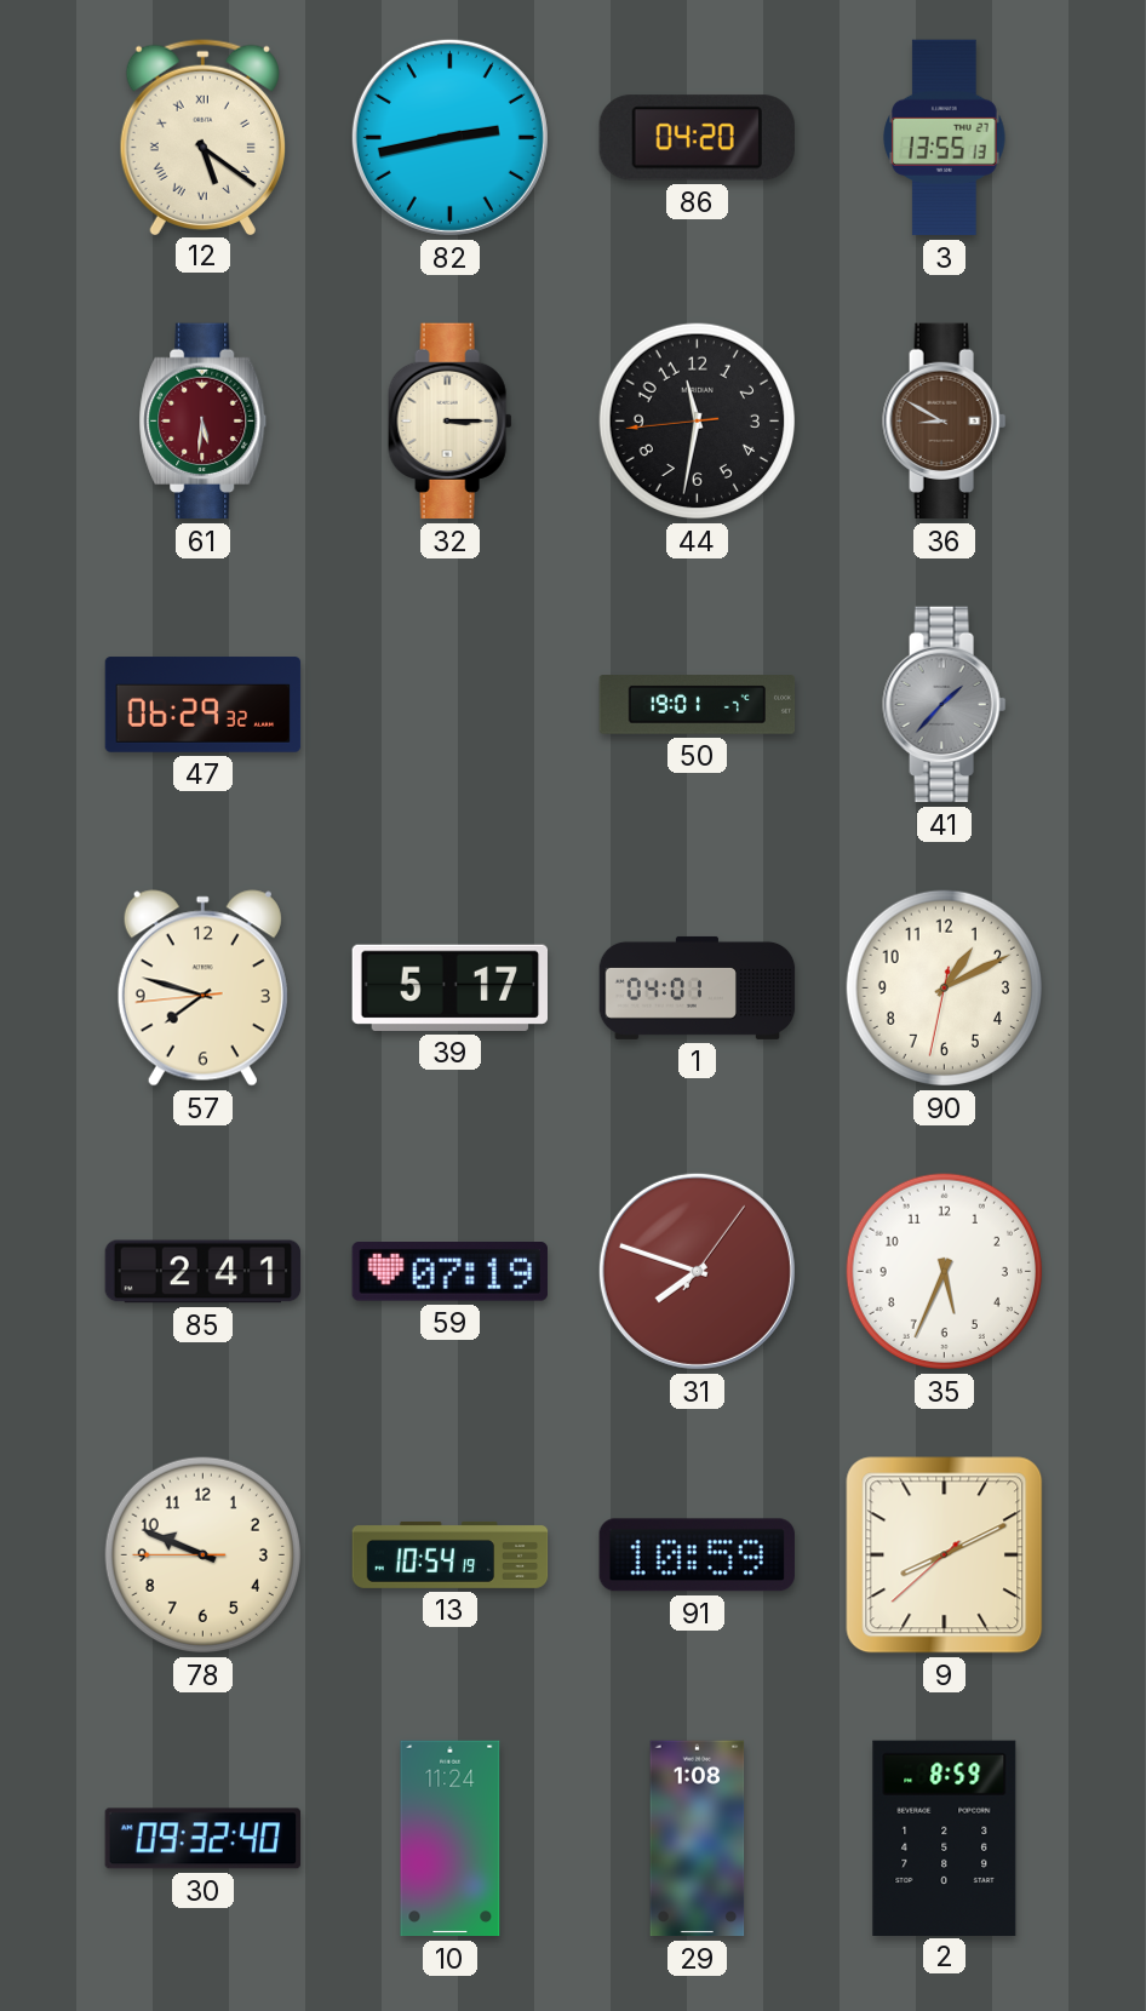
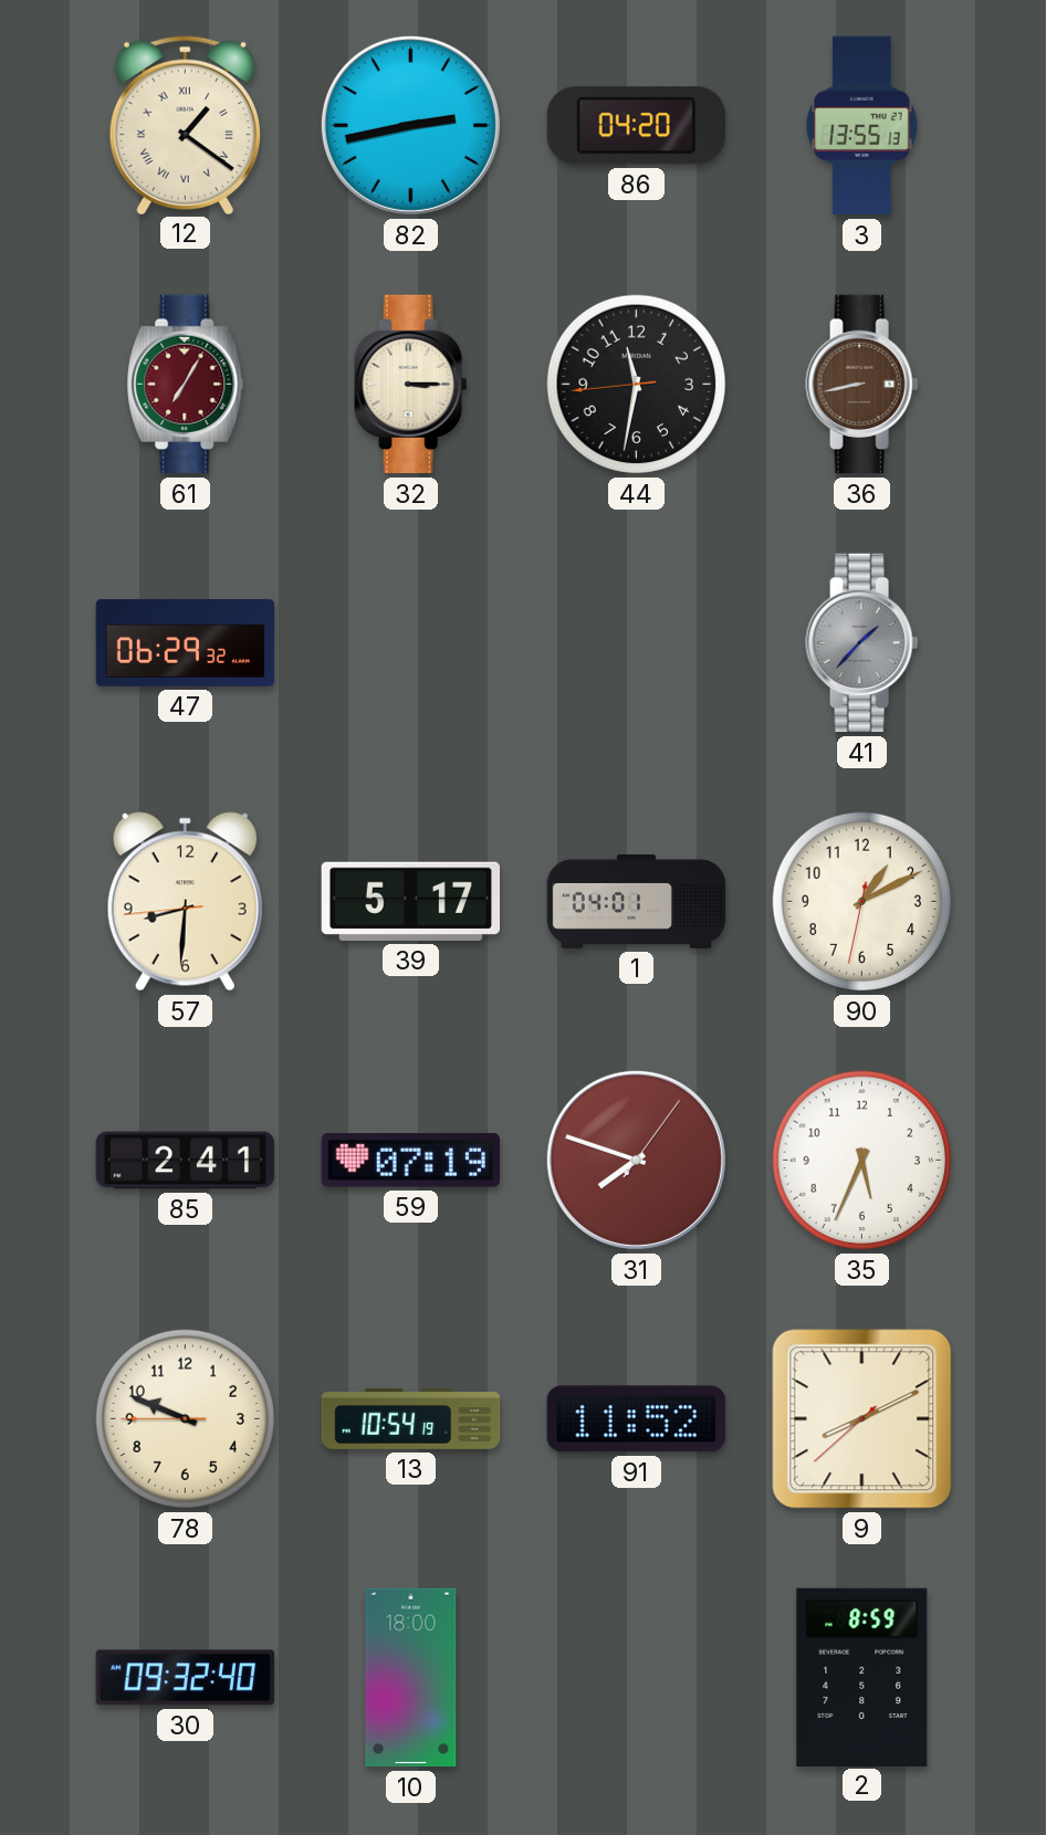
12: 5:21 -> 1:21
61: 5:31 -> 7:05
36: 8:50 -> 8:43
50: 19:01 -> none
57: 7:47 -> 8:30
91: 10:59 -> 11:52
10: 11:24 -> 18:00
29: 1:08 -> none
